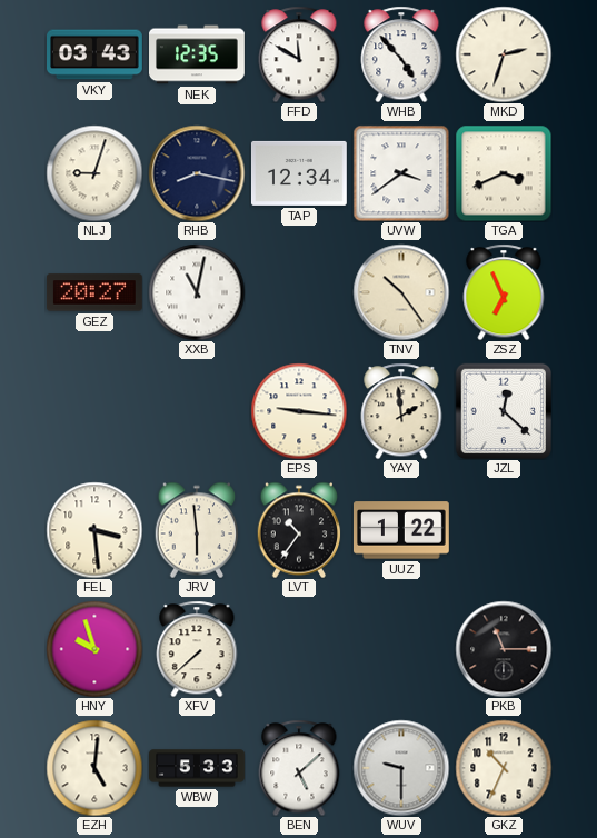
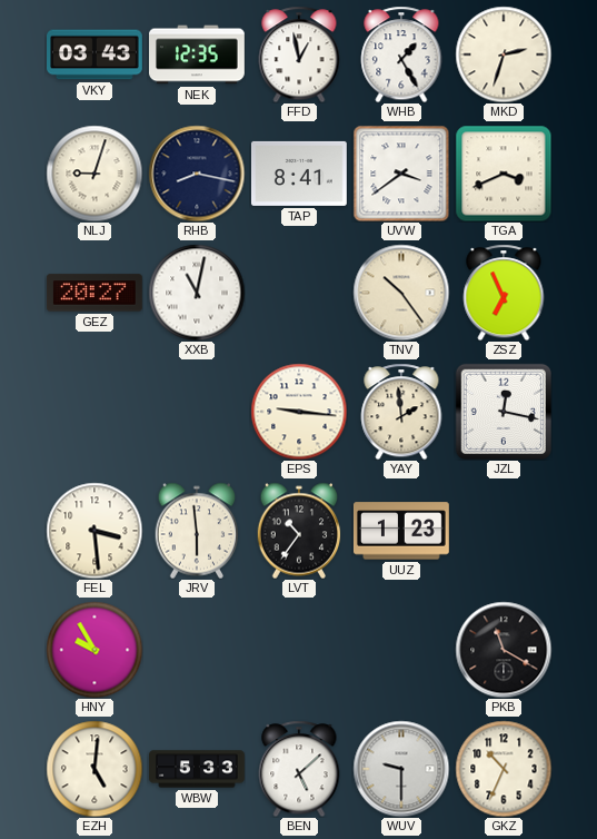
FFD: 11:50 -> 12:58
WHB: 4:53 -> 1:25
TAP: 12:34 -> 8:41
JZL: 12:22 -> 12:17
UUZ: 1:22 -> 1:23
HNY: 9:57 -> 9:55
XFV: 7:38 -> none
PKB: 11:15 -> 11:20
